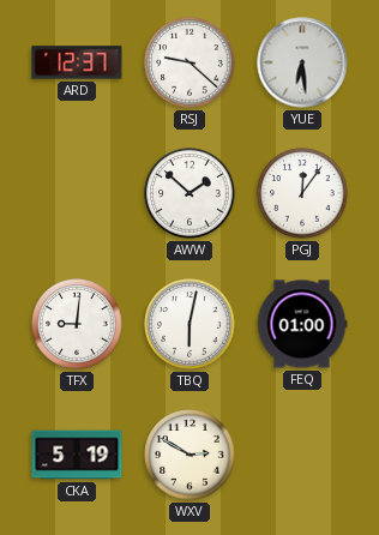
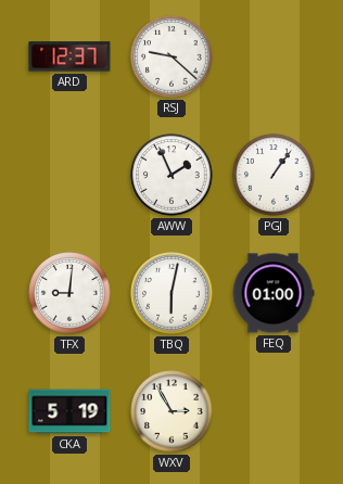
YUE: 6:29 -> none
AWW: 1:52 -> 1:56
PGJ: 12:06 -> 1:06
WXV: 2:50 -> 2:55
